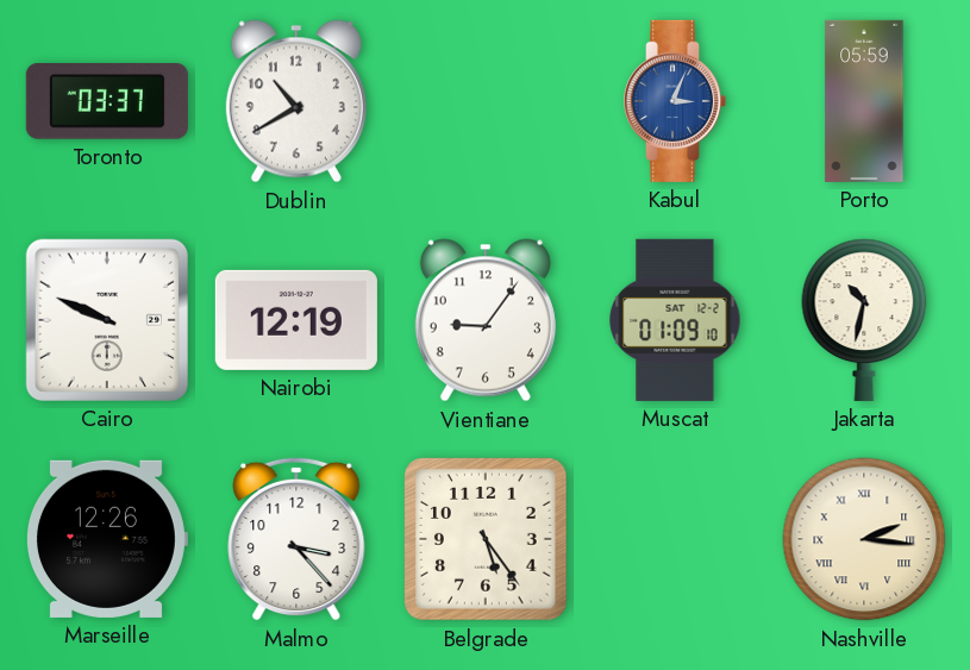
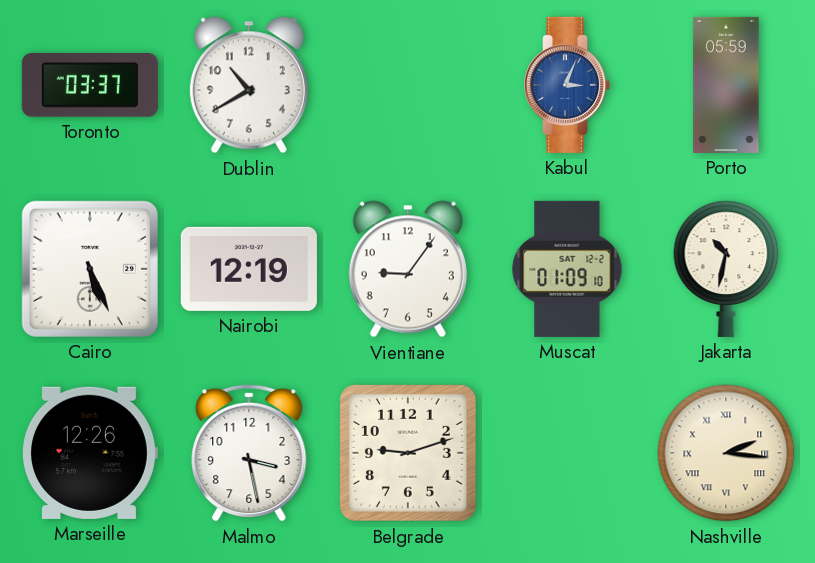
Cairo: 9:49 -> 5:26
Malmo: 3:23 -> 3:28
Belgrade: 5:24 -> 9:12
